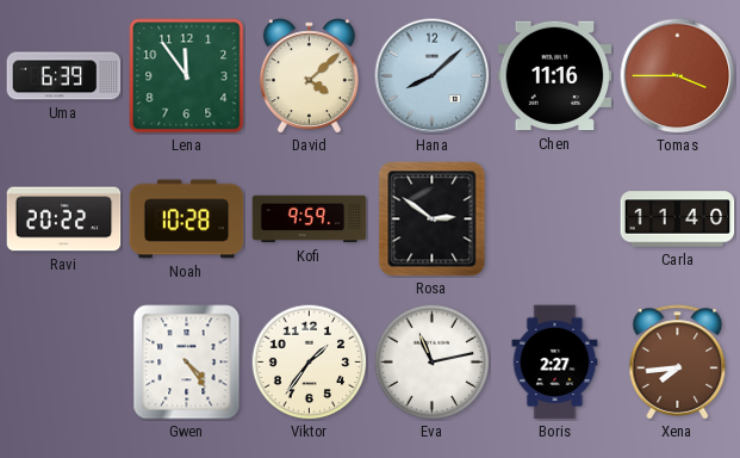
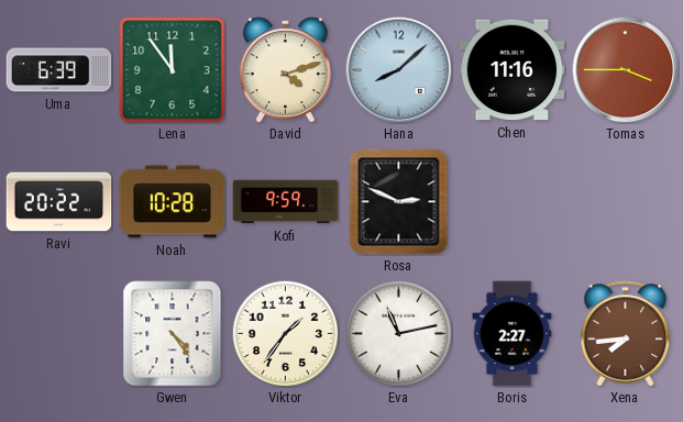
David: 4:08 -> 4:12
Rosa: 2:51 -> 2:49
Carla: 11:40 -> none
